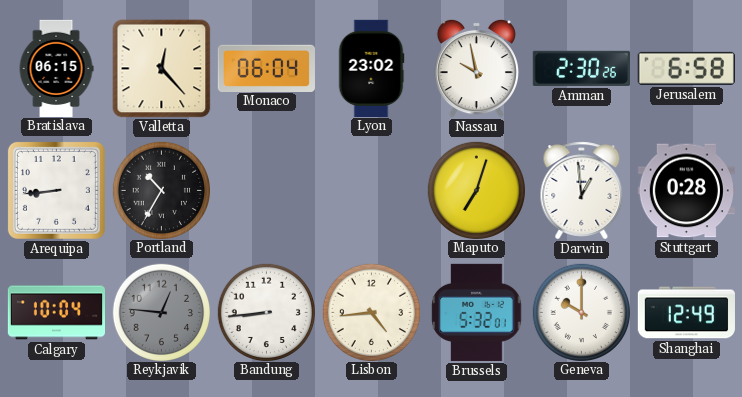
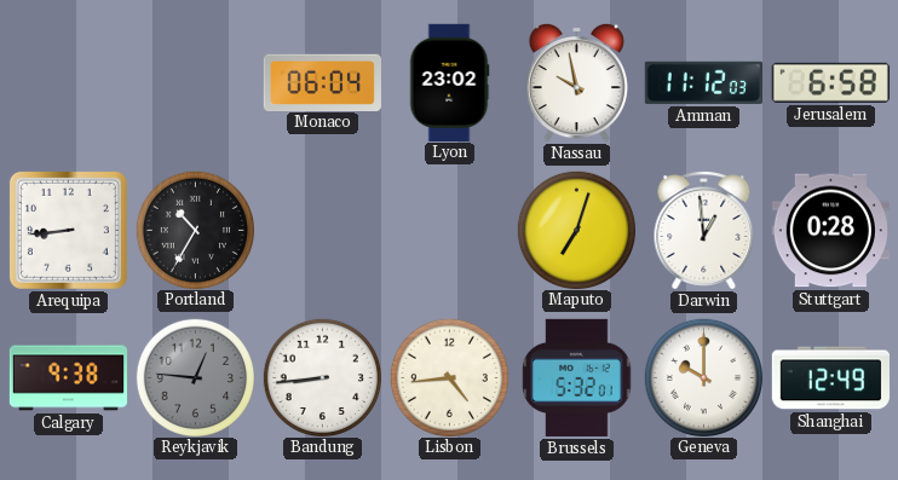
Bratislava: 06:15 -> none
Valletta: 12:23 -> none
Amman: 2:30 -> 11:12
Calgary: 10:04 -> 9:38
